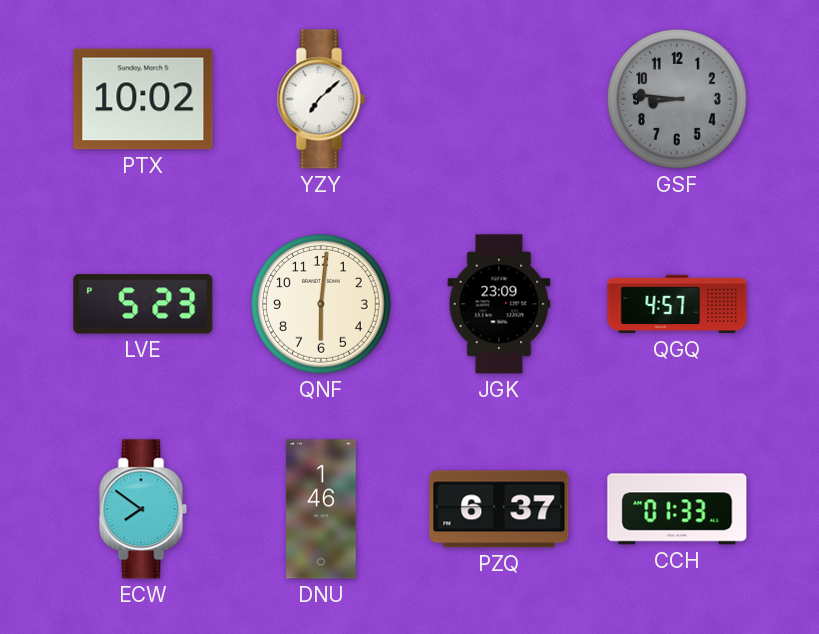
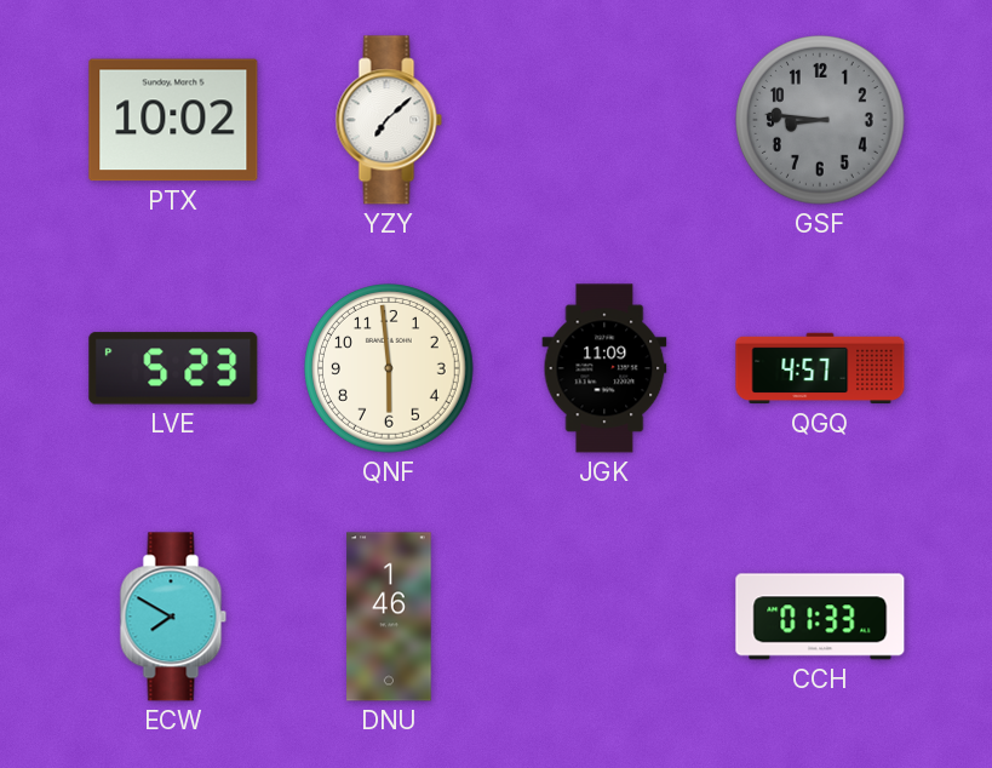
QNF: 6:01 -> 5:59
JGK: 23:09 -> 11:09
ECW: 7:51 -> 7:50
PZQ: 6:37 -> none
